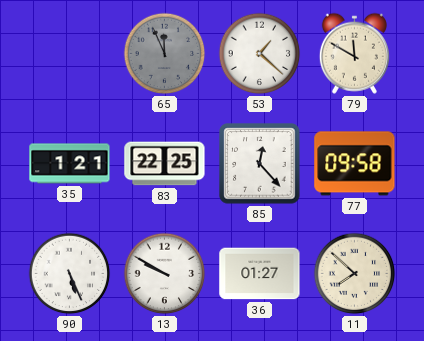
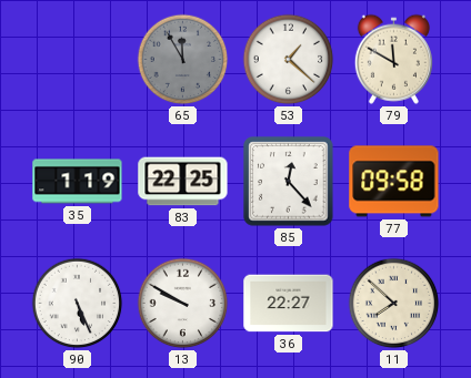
65: 11:56 -> 11:55
35: 1:21 -> 1:19
36: 01:27 -> 22:27
